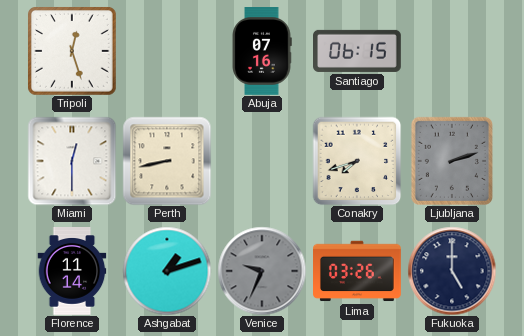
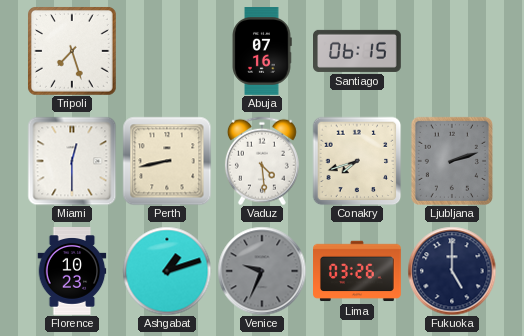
Tripoli: 12:27 -> 7:27
Vaduz: none -> 4:29
Florence: 11:14 -> 10:23
